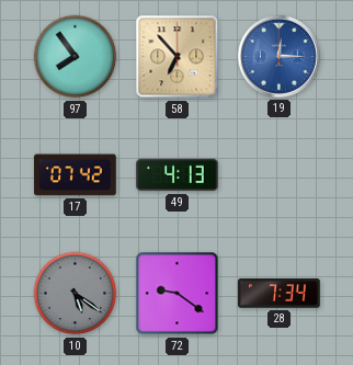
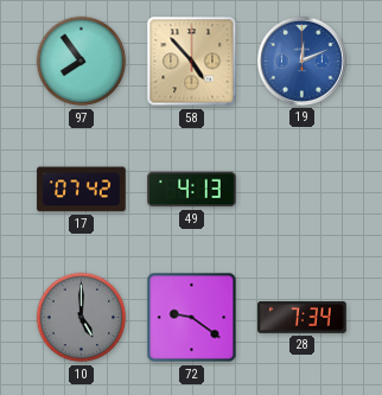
58: 6:53 -> 4:53
19: 12:15 -> 12:11
10: 5:21 -> 5:00
